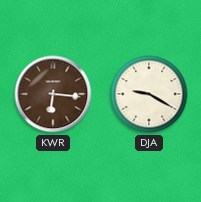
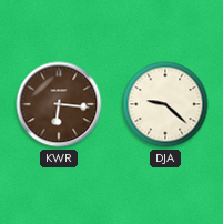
DJA: 9:20 -> 9:22
